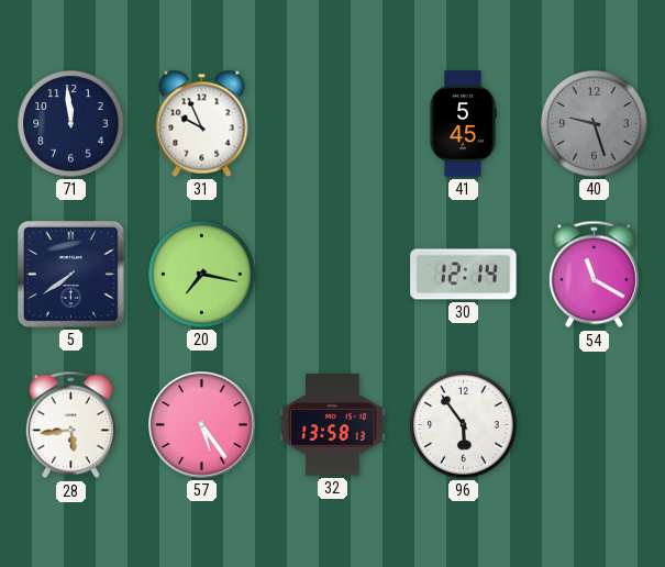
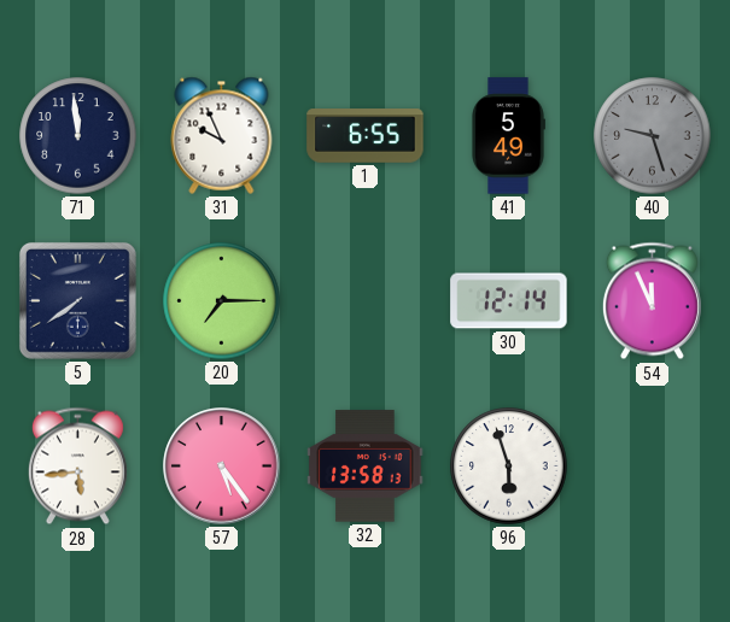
1: none -> 6:55
41: 5:45 -> 5:49
20: 7:17 -> 7:15
54: 11:20 -> 11:56
96: 5:54 -> 5:57
